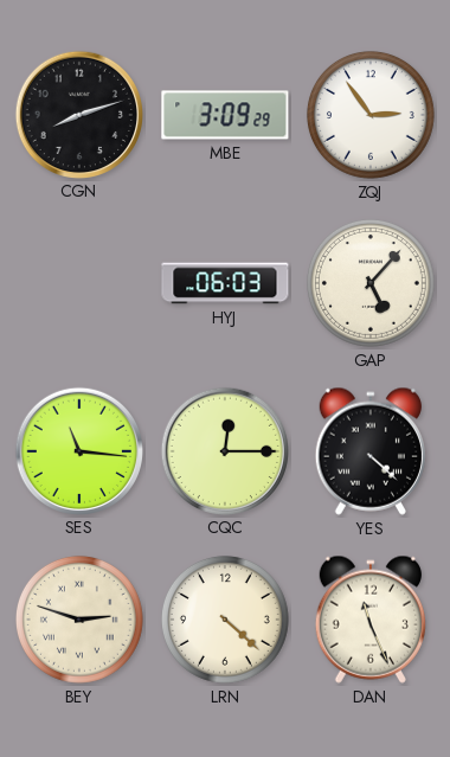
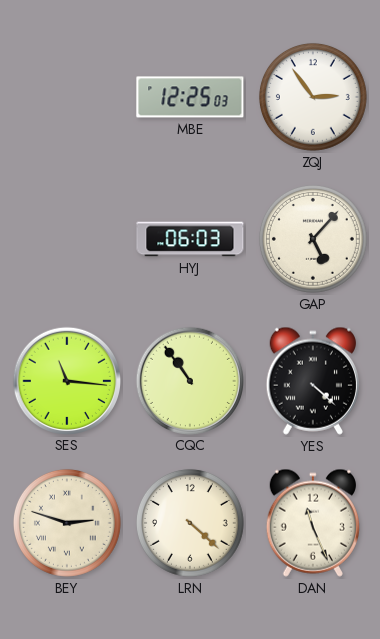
CGN: 8:12 -> none
MBE: 3:09 -> 12:25
CQC: 12:15 -> 10:54
